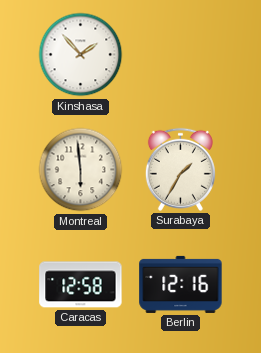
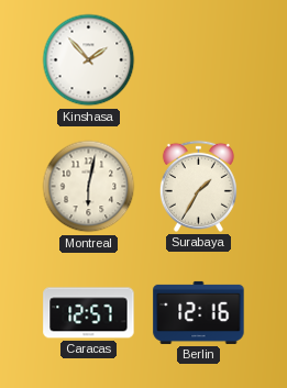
Montreal: 5:59 -> 6:02
Caracas: 12:58 -> 12:57
